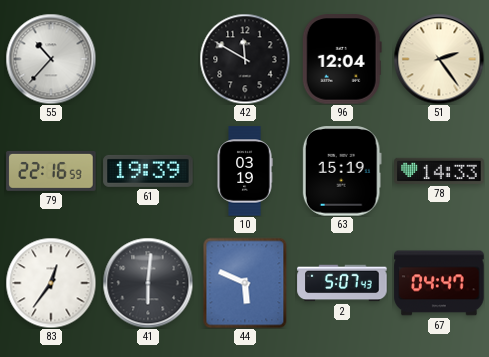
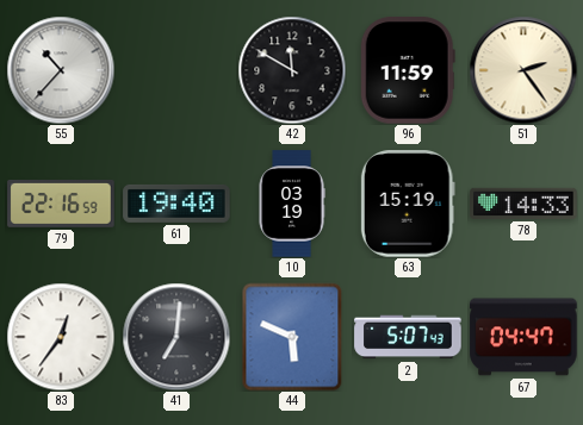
96: 12:04 -> 11:59
61: 19:39 -> 19:40
41: 6:01 -> 7:01
